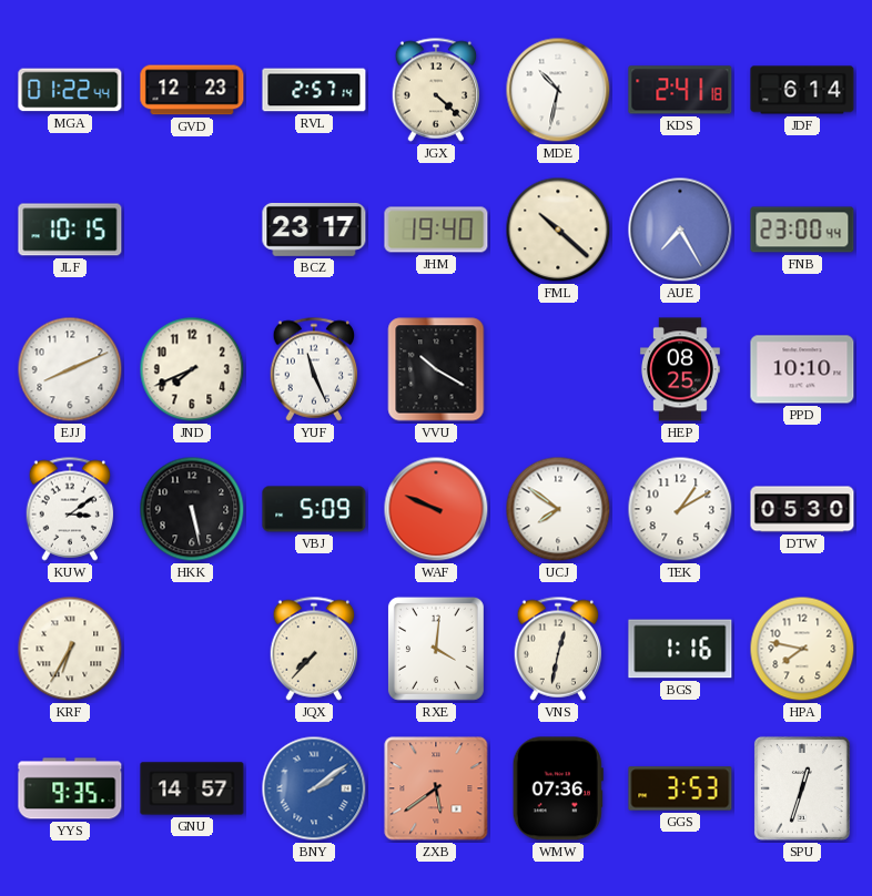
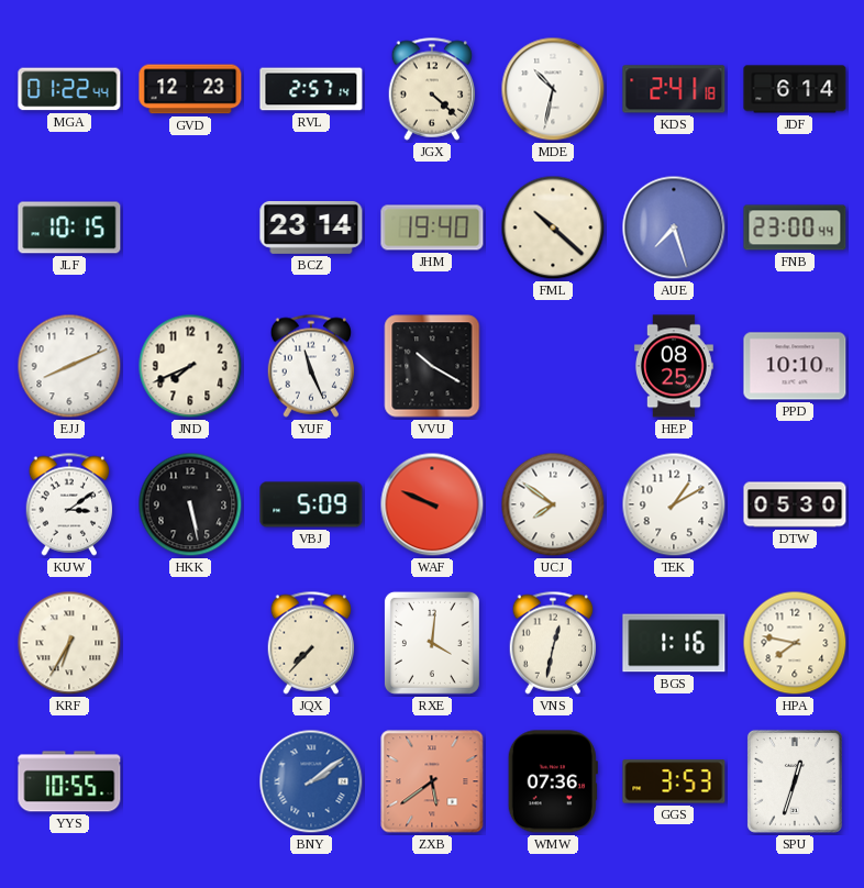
BCZ: 23:17 -> 23:14
AUE: 7:25 -> 7:27
YYS: 9:35 -> 10:55
GNU: 14:57 -> none
